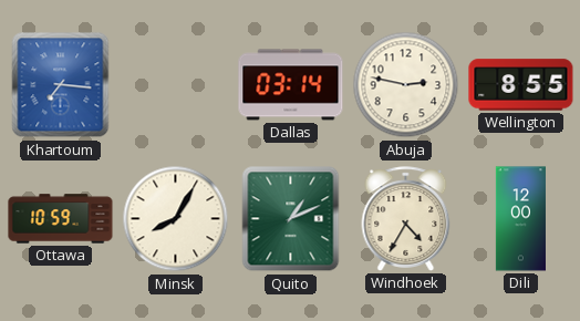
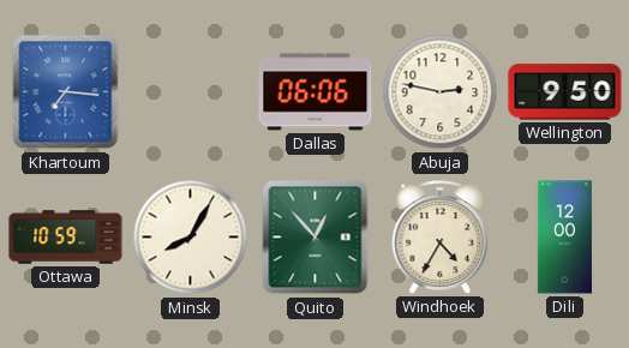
Dallas: 03:14 -> 06:06
Wellington: 8:55 -> 9:50
Quito: 1:11 -> 12:53
